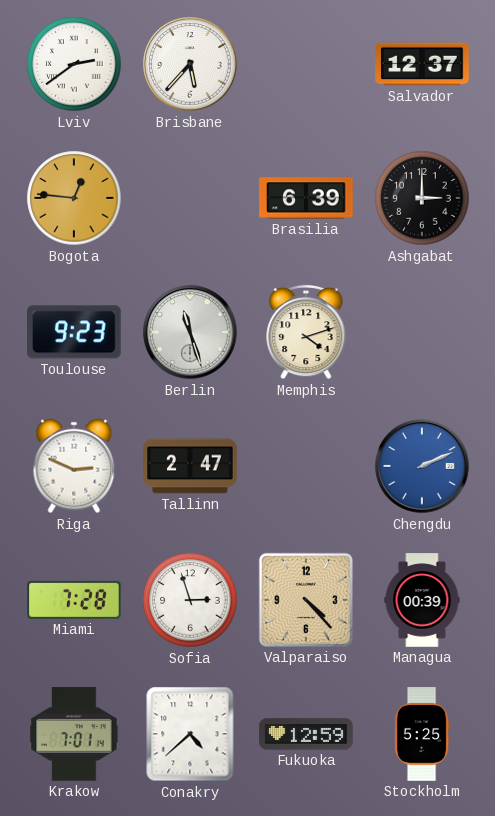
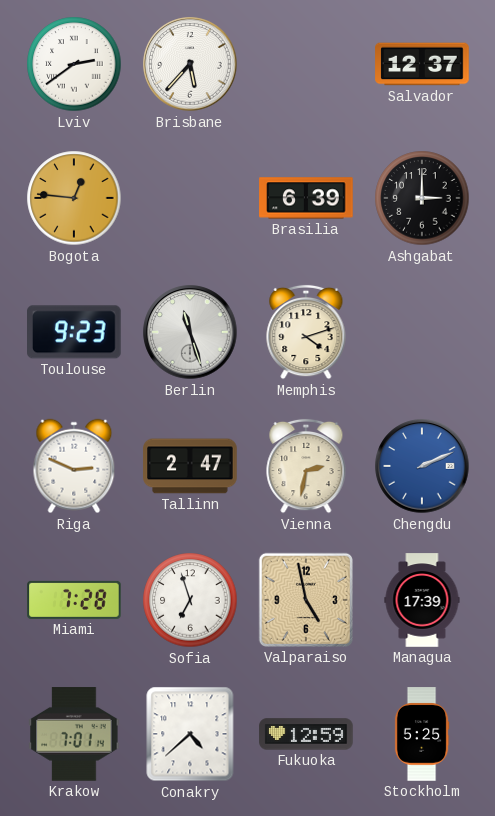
Vienna: none -> 2:32
Sofia: 2:57 -> 6:57
Valparaiso: 4:23 -> 4:58
Managua: 00:39 -> 17:39
